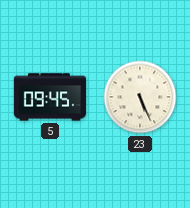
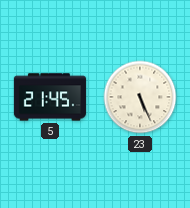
5: 09:45 -> 21:45
